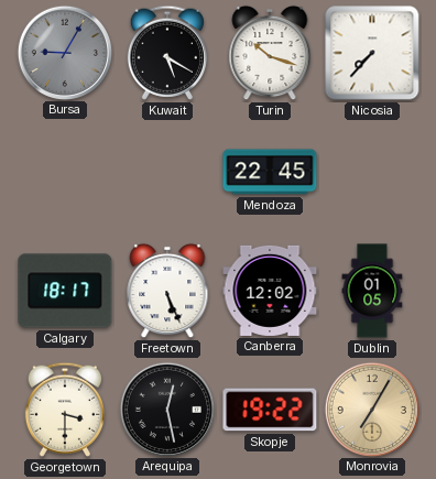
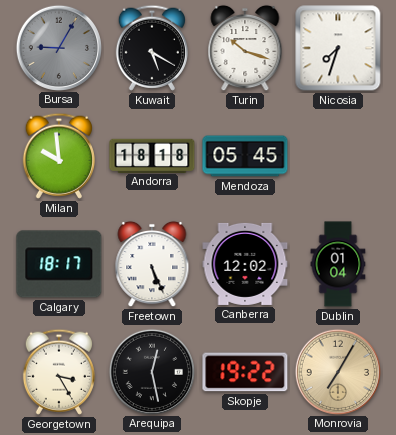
Nicosia: 7:37 -> 7:33
Milan: none -> 9:59
Andorra: none -> 18:18
Mendoza: 22:45 -> 05:45
Dublin: 01:05 -> 01:04
Georgetown: 3:30 -> 3:25
